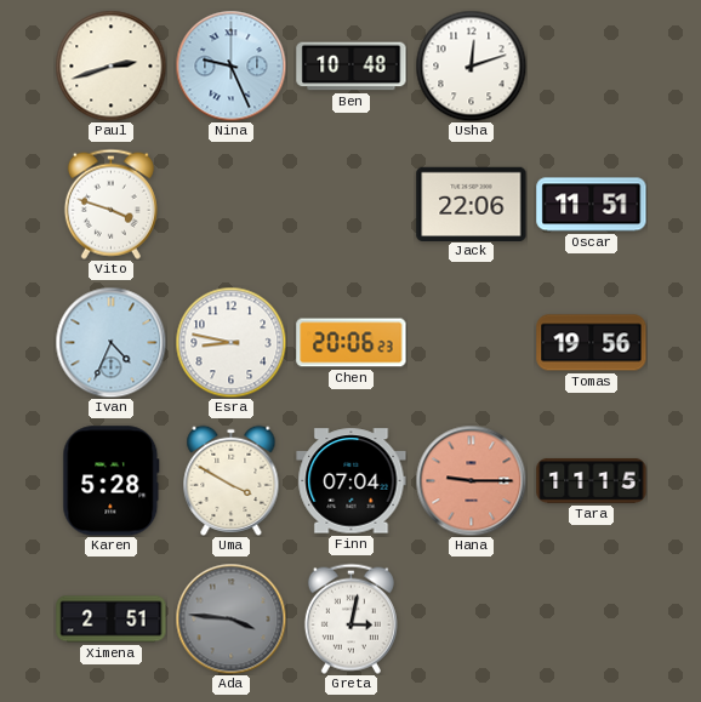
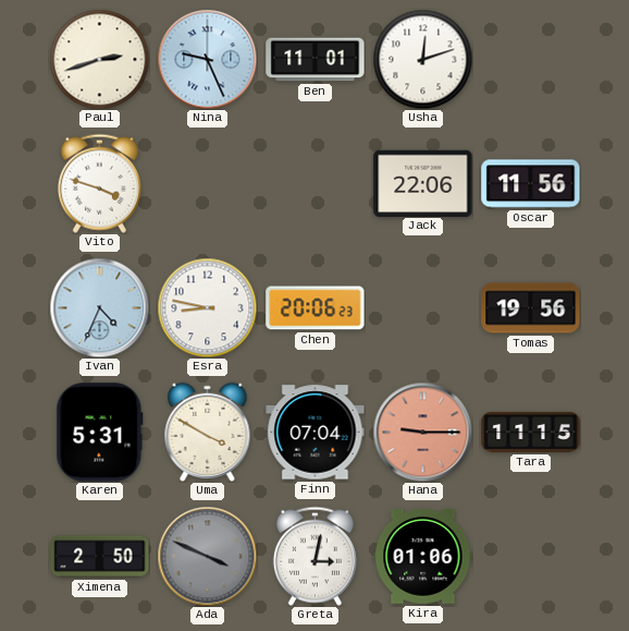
Ben: 10:48 -> 11:01
Oscar: 11:51 -> 11:56
Karen: 5:28 -> 5:31
Ximena: 2:51 -> 2:50
Ada: 3:46 -> 3:49
Kira: none -> 01:06
